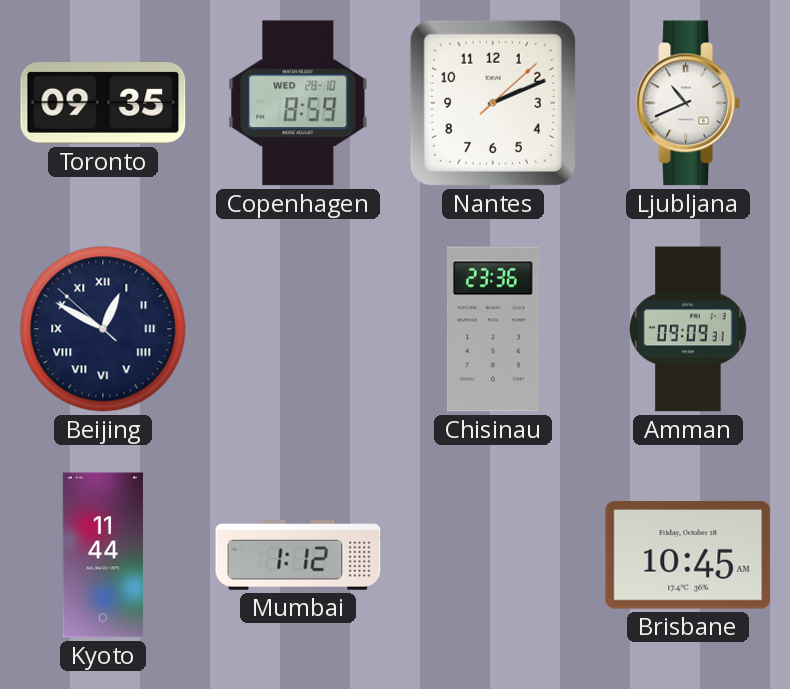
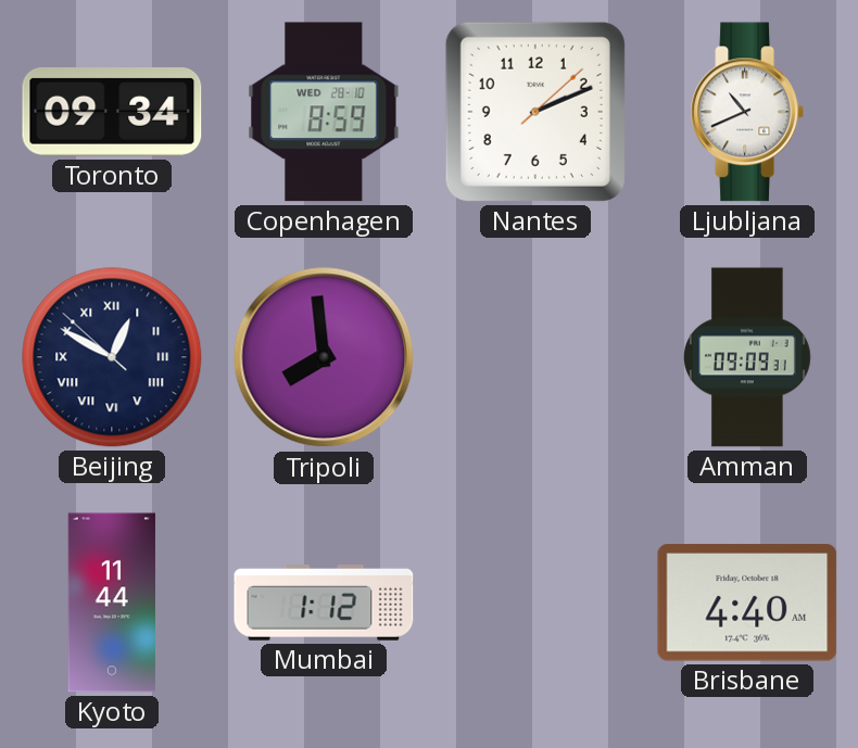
Toronto: 09:35 -> 09:34
Tripoli: none -> 7:59
Chisinau: 23:36 -> none
Brisbane: 10:45 -> 4:40
